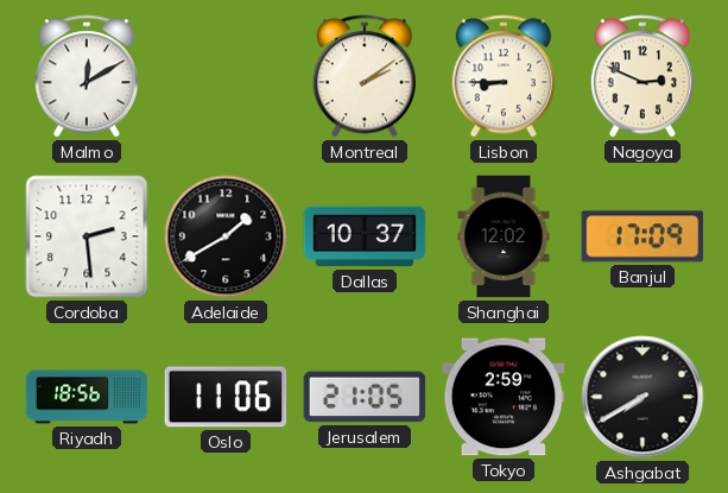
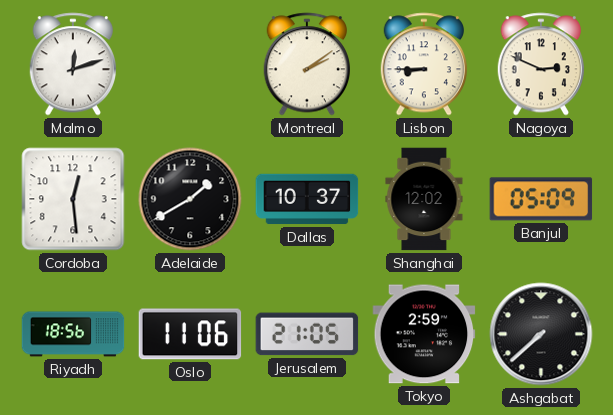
Malmo: 12:10 -> 12:12
Cordoba: 2:29 -> 12:29
Banjul: 17:09 -> 05:09
Ashgabat: 7:40 -> 7:38
